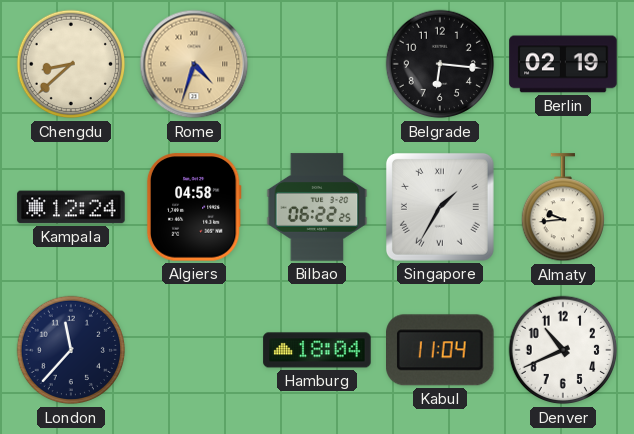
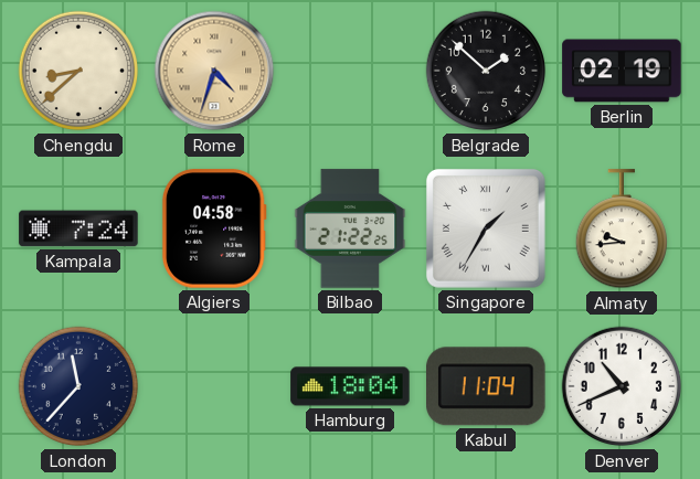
Belgrade: 6:16 -> 1:52
Kampala: 12:24 -> 7:24
Bilbao: 06:22 -> 21:22
